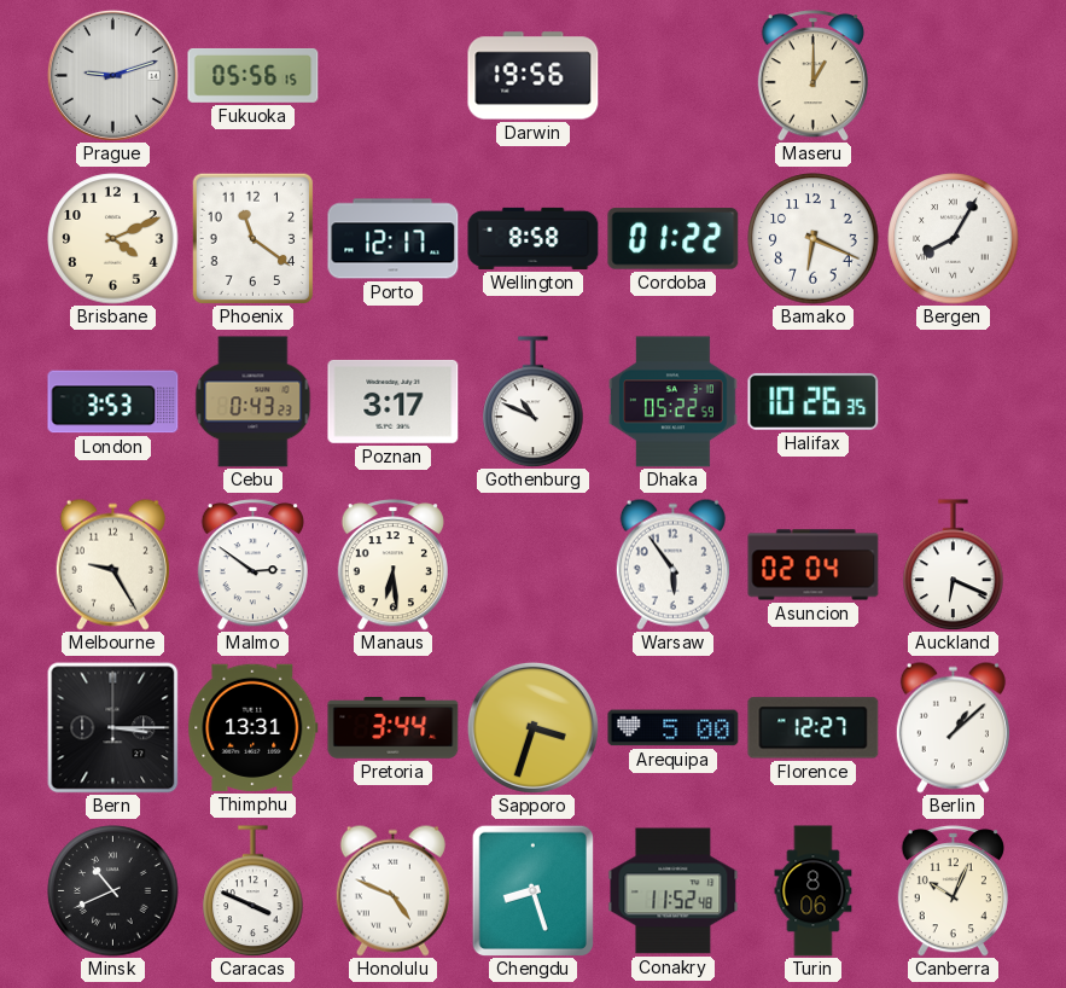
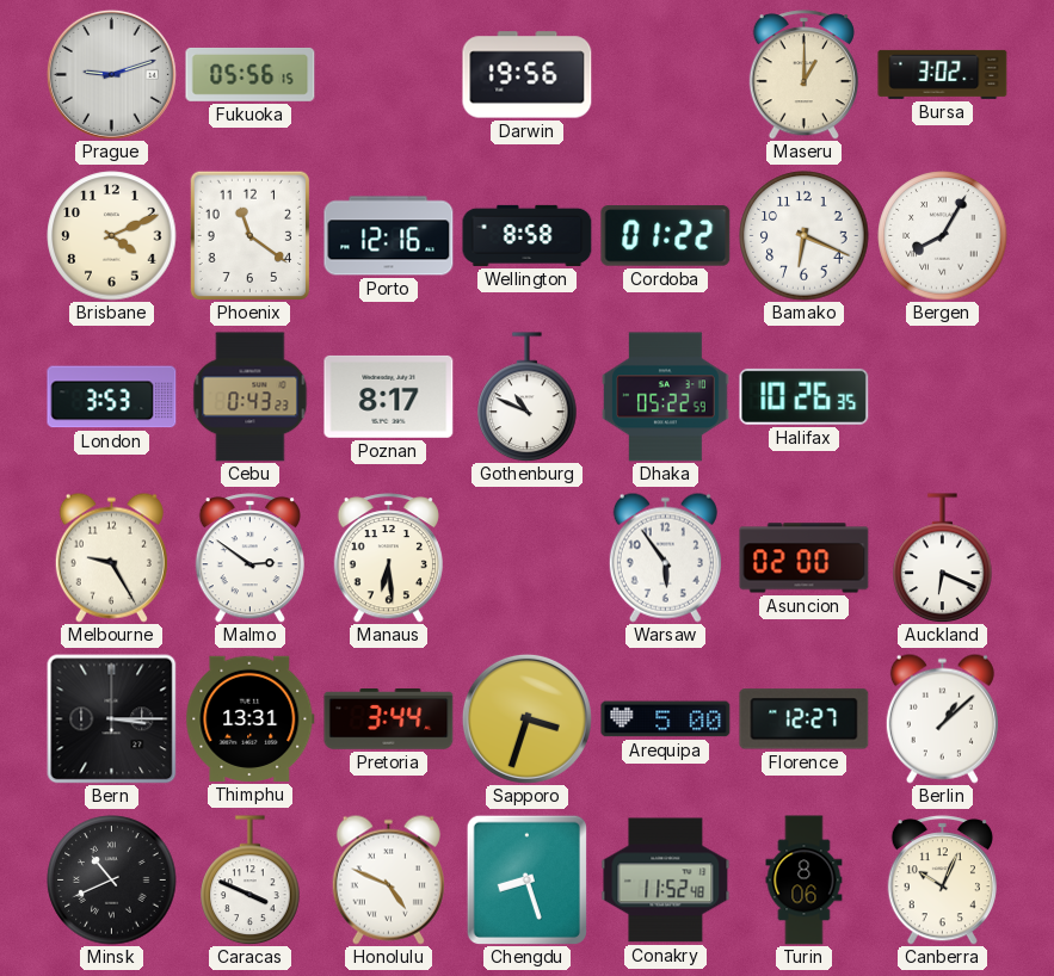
Bursa: none -> 3:02
Porto: 12:17 -> 12:16
Poznan: 3:17 -> 8:17
Asuncion: 02:04 -> 02:00
